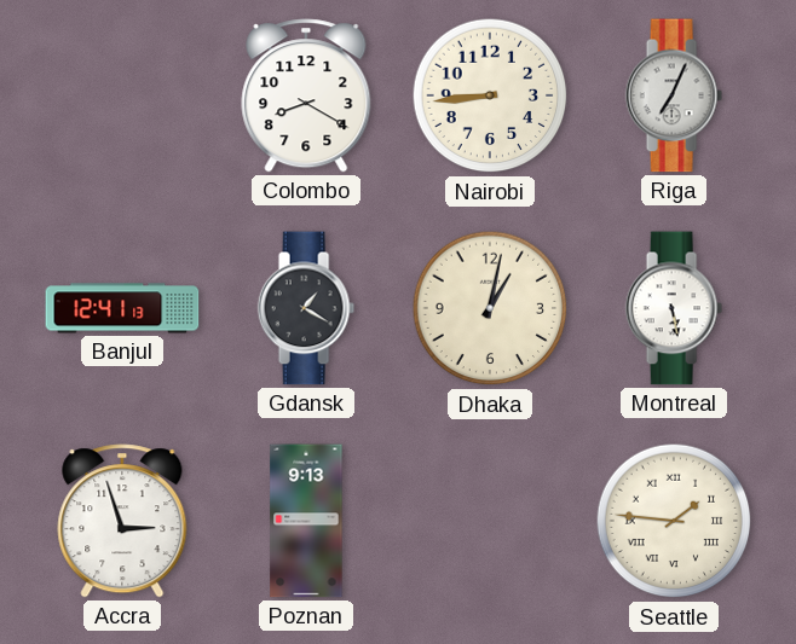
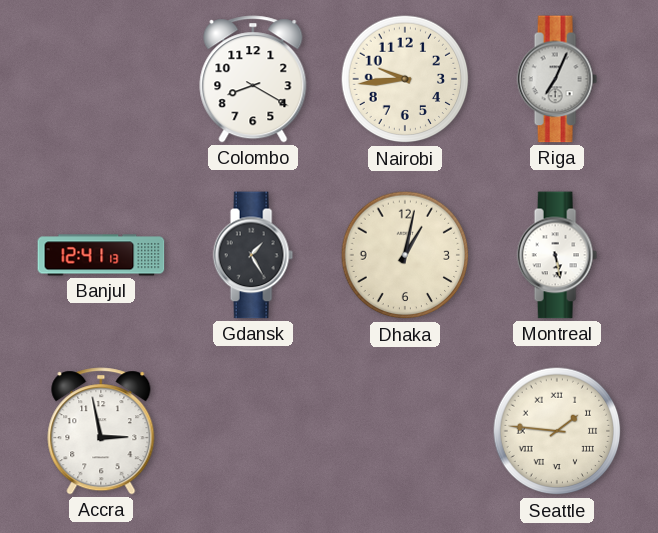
Nairobi: 8:44 -> 9:44
Gdansk: 1:20 -> 1:25
Accra: 2:57 -> 2:58
Poznan: 9:13 -> none
